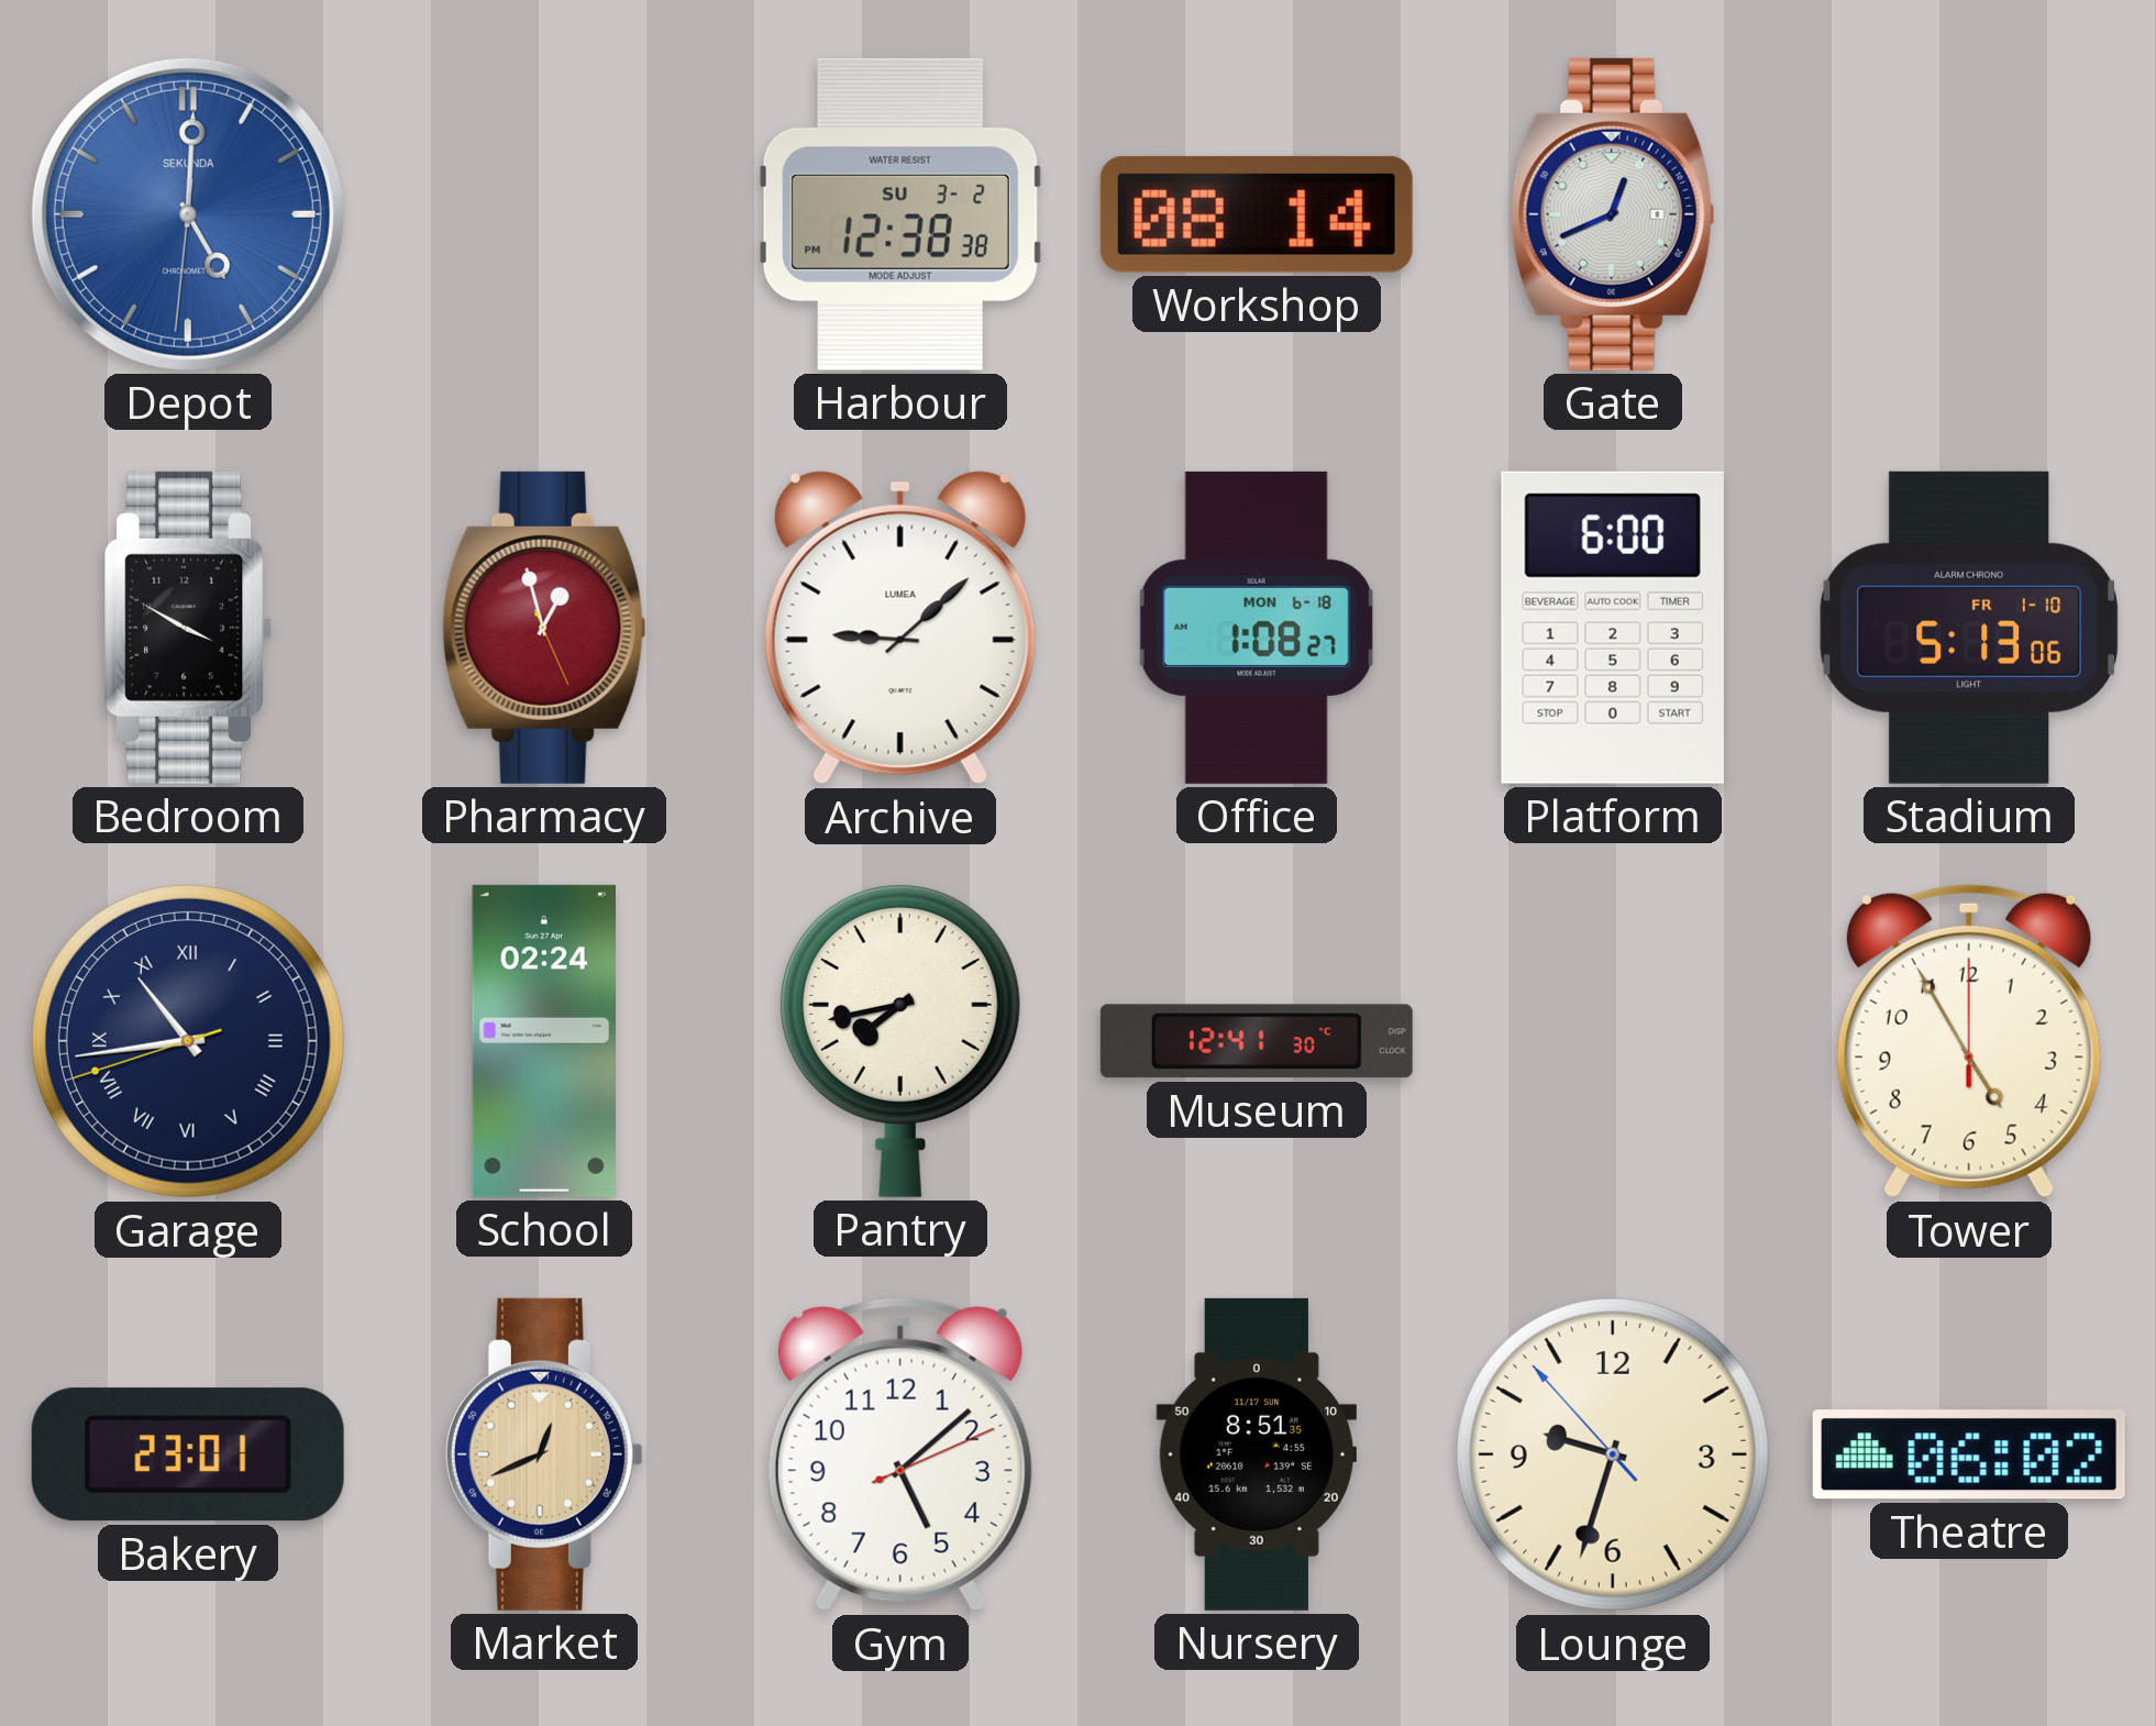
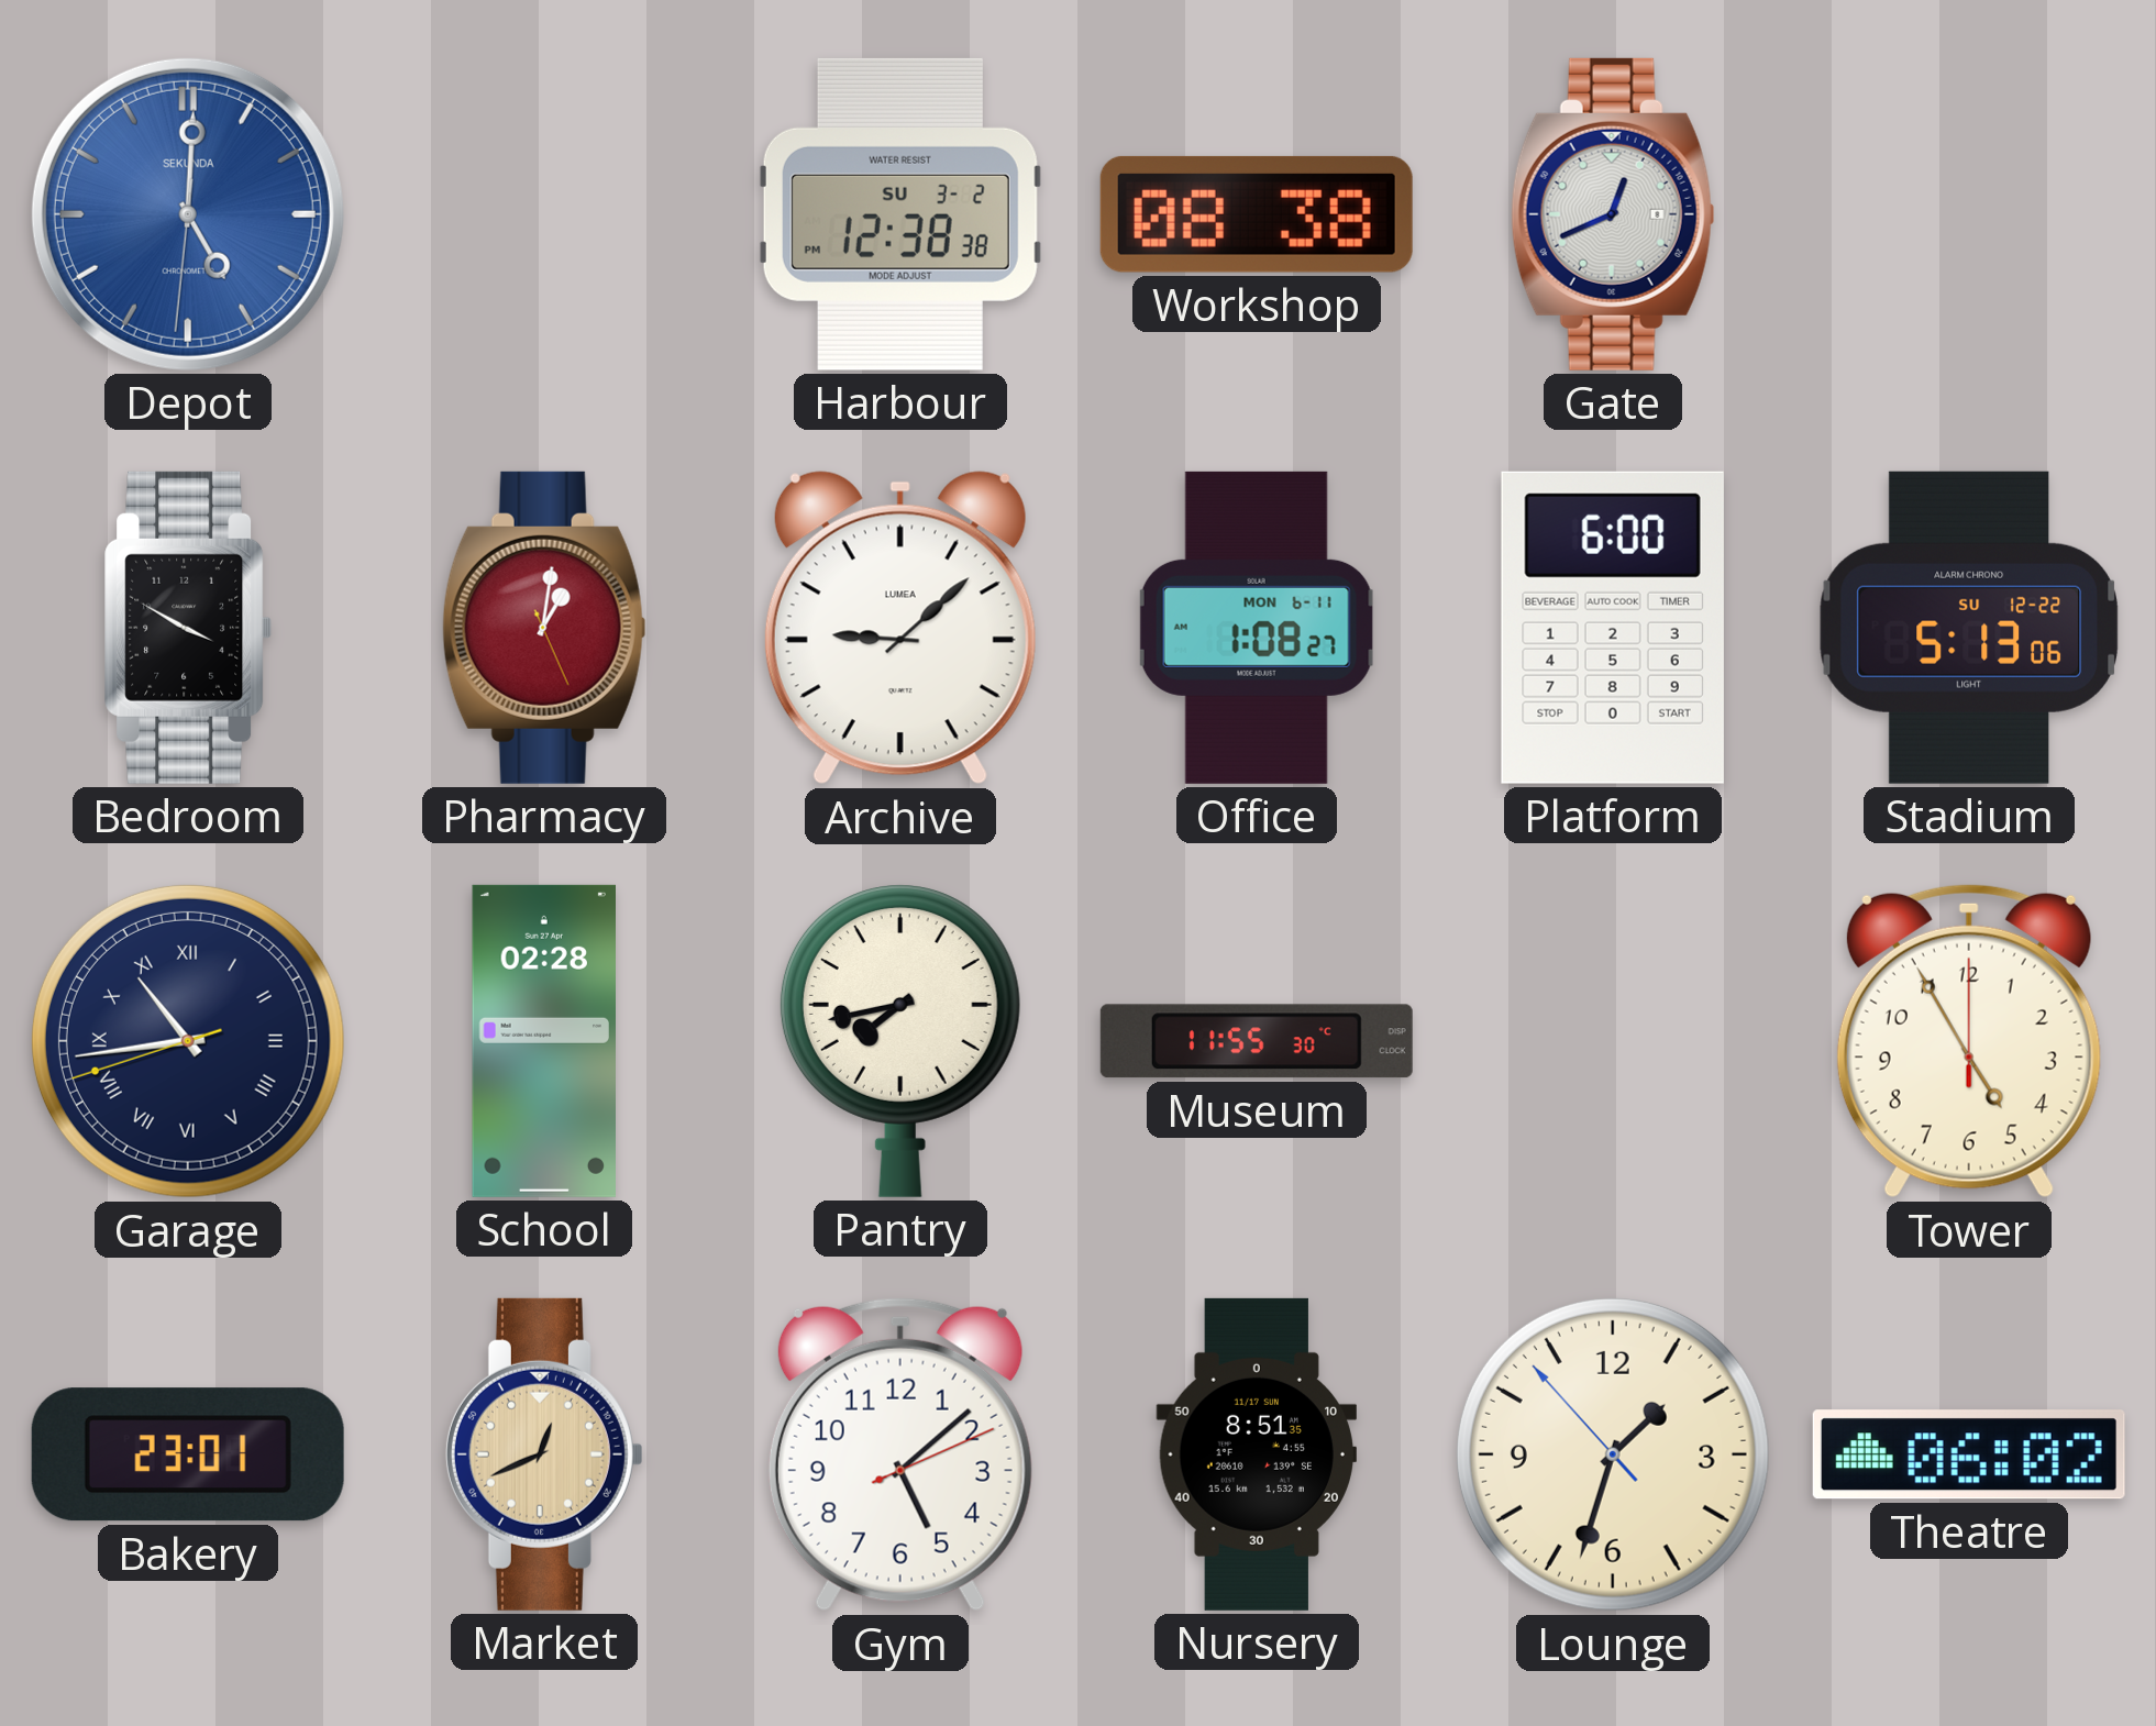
Workshop: 08:14 -> 08:38
Pharmacy: 12:57 -> 1:01
Office date: MON 6-18 -> MON 6-11
Stadium date: FR 1-10 -> SU 12-22
School: 02:24 -> 02:28
Museum: 12:41 -> 11:55
Lounge: 9:32 -> 1:32
